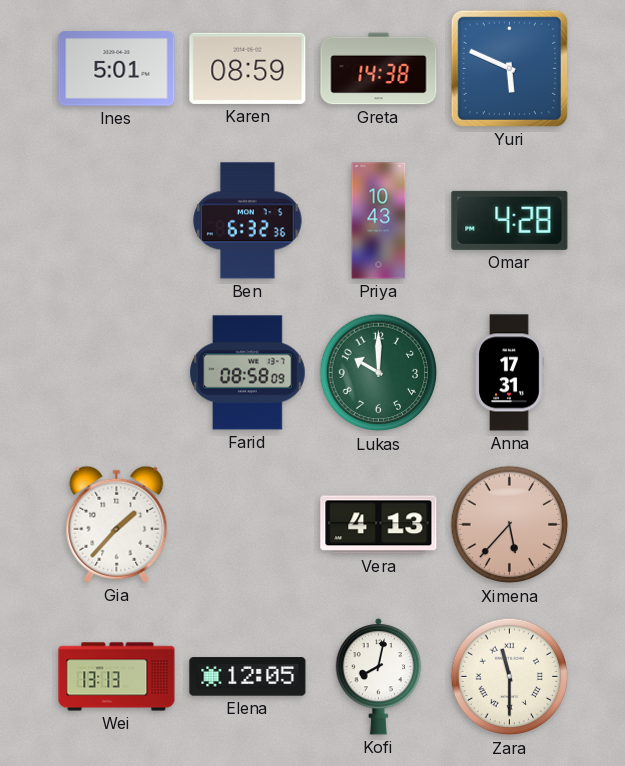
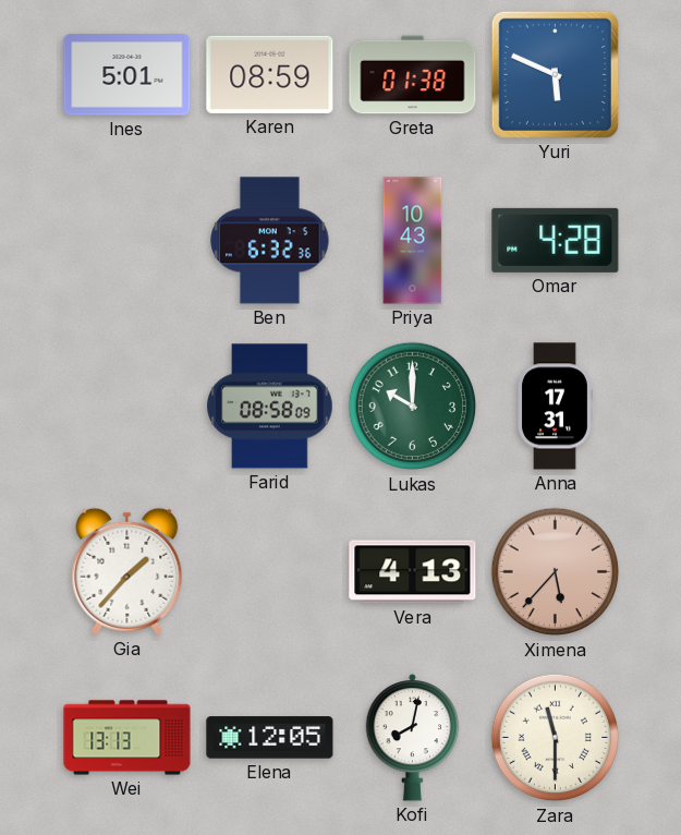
Greta: 14:38 -> 01:38
